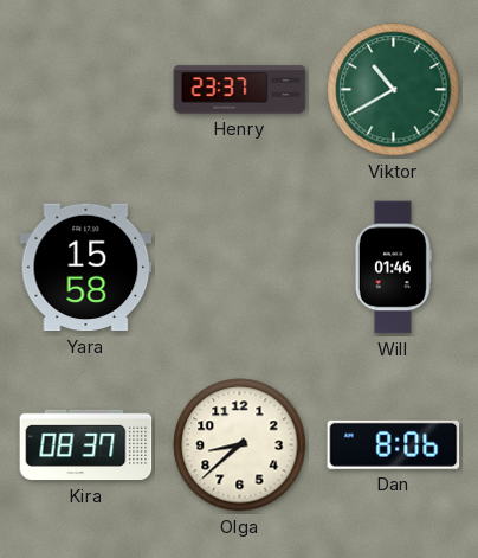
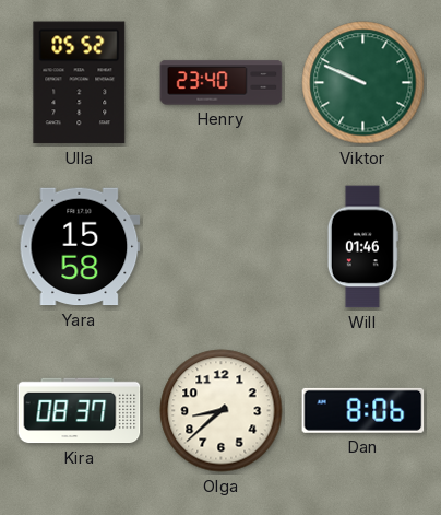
Ulla: none -> 05:52
Henry: 23:37 -> 23:40
Viktor: 10:40 -> 9:49
